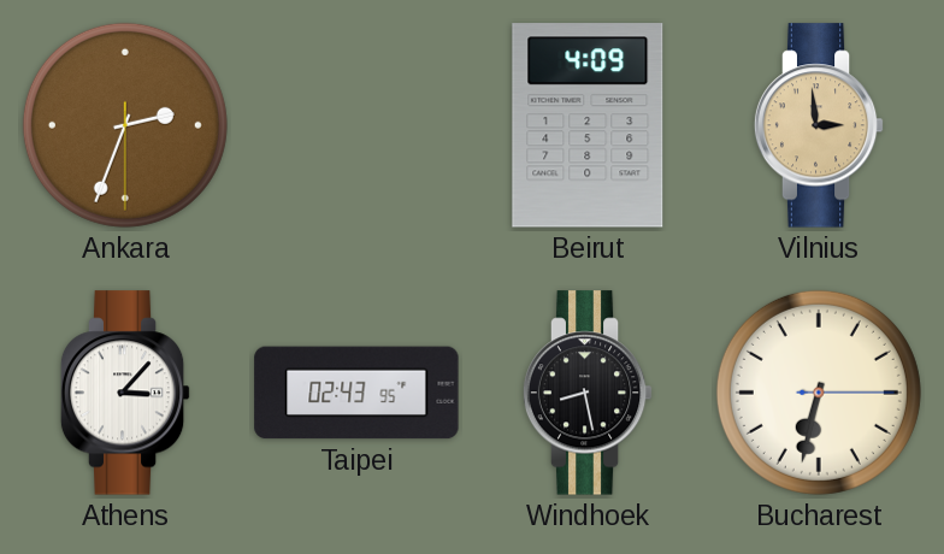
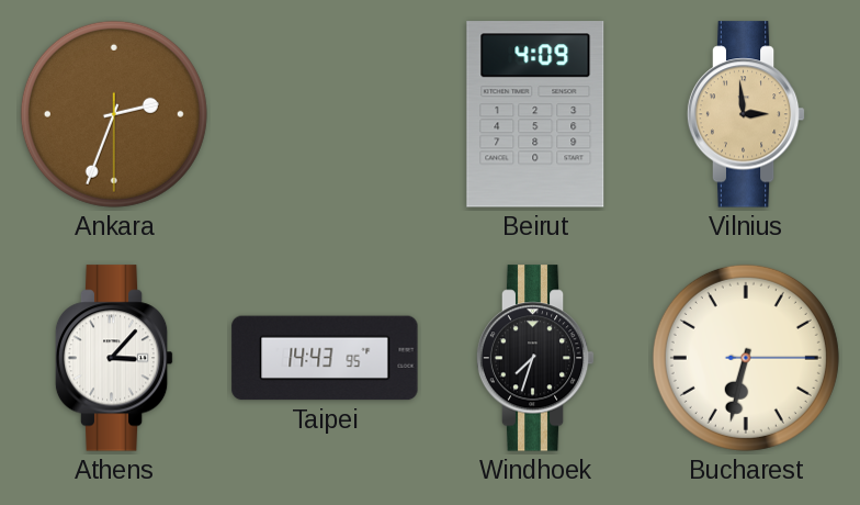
Taipei: 02:43 -> 14:43
Windhoek: 8:28 -> 7:33
